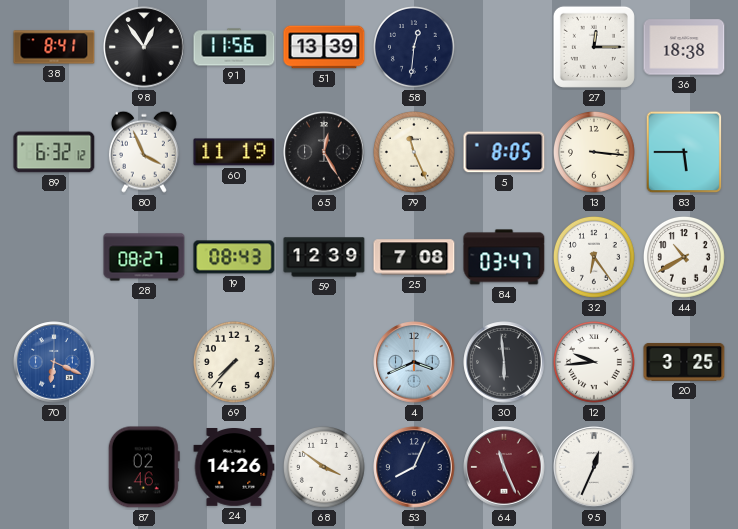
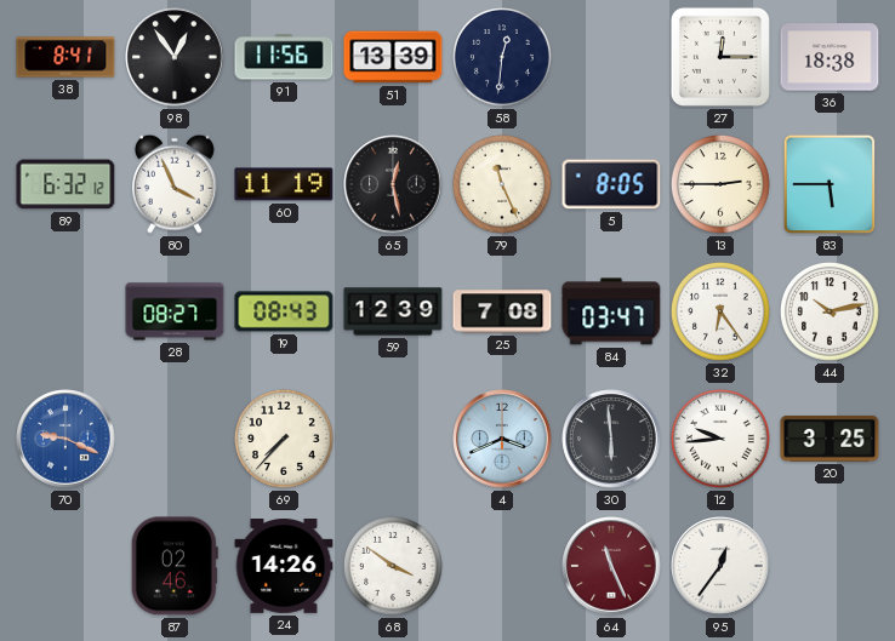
65: 12:25 -> 12:28
13: 3:16 -> 2:45
44: 10:40 -> 10:13
70: 6:19 -> 9:19
53: 8:04 -> none
95: 12:34 -> 12:36
